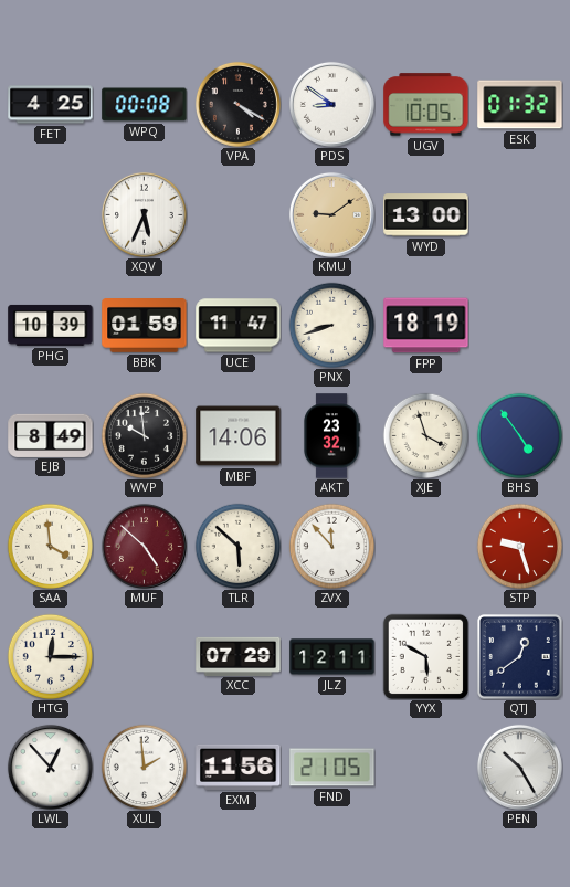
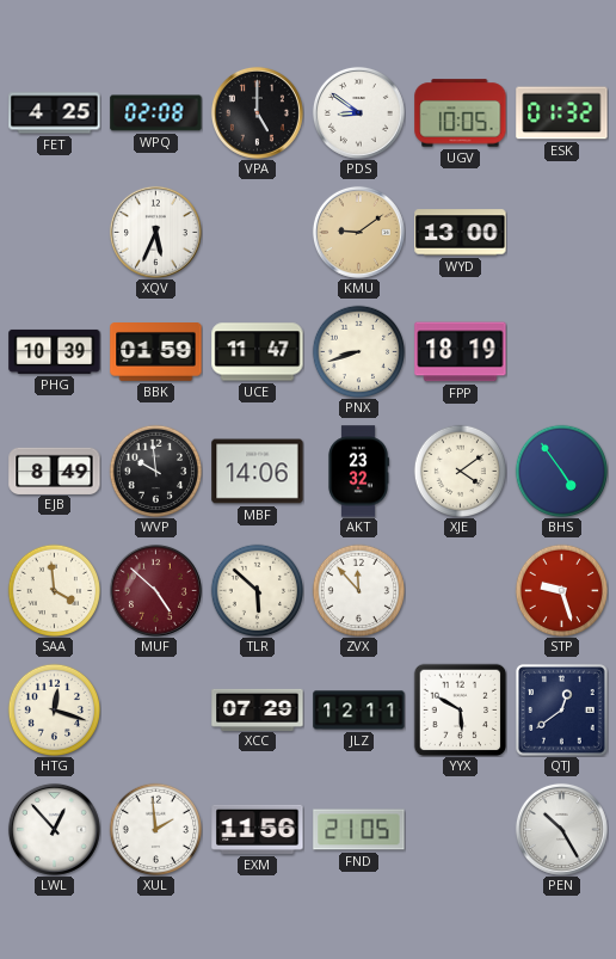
WPQ: 00:08 -> 02:08
VPA: 4:20 -> 5:00
XJE: 3:57 -> 4:09
HTG: 12:15 -> 12:18
